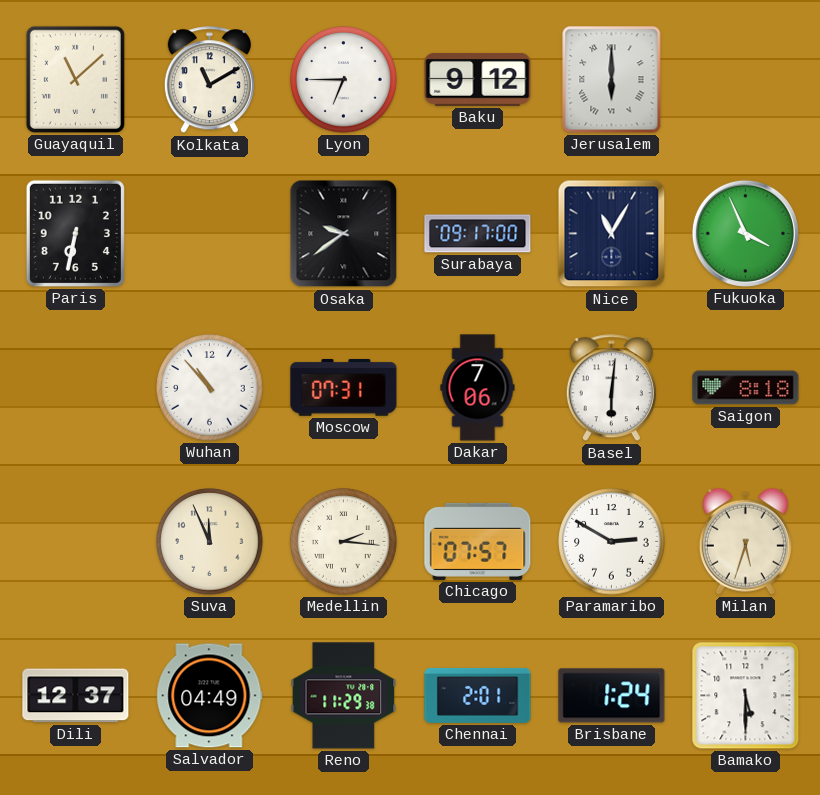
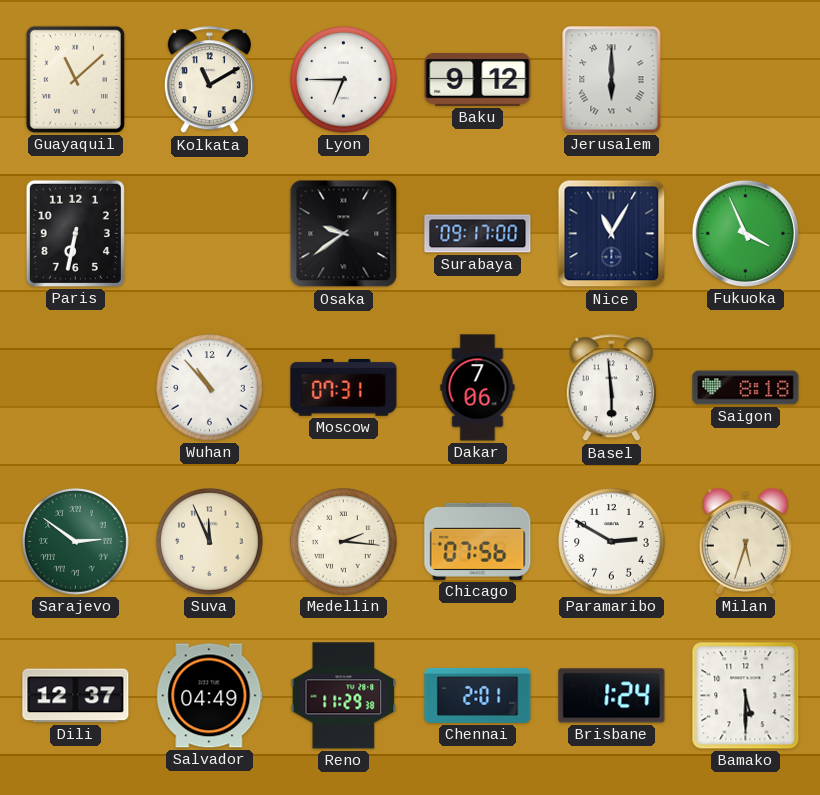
Basel: 6:01 -> 5:59
Sarajevo: none -> 2:51
Chicago: 07:57 -> 07:56
